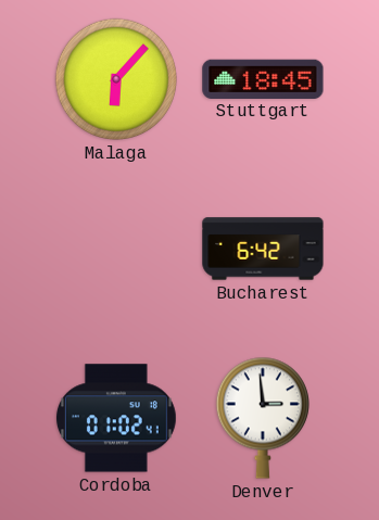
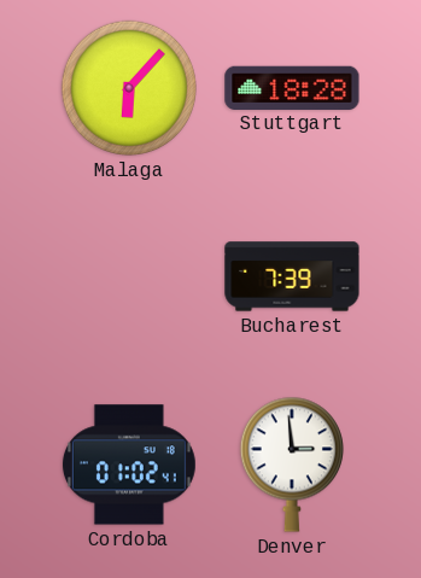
Stuttgart: 18:45 -> 18:28
Bucharest: 6:42 -> 7:39
